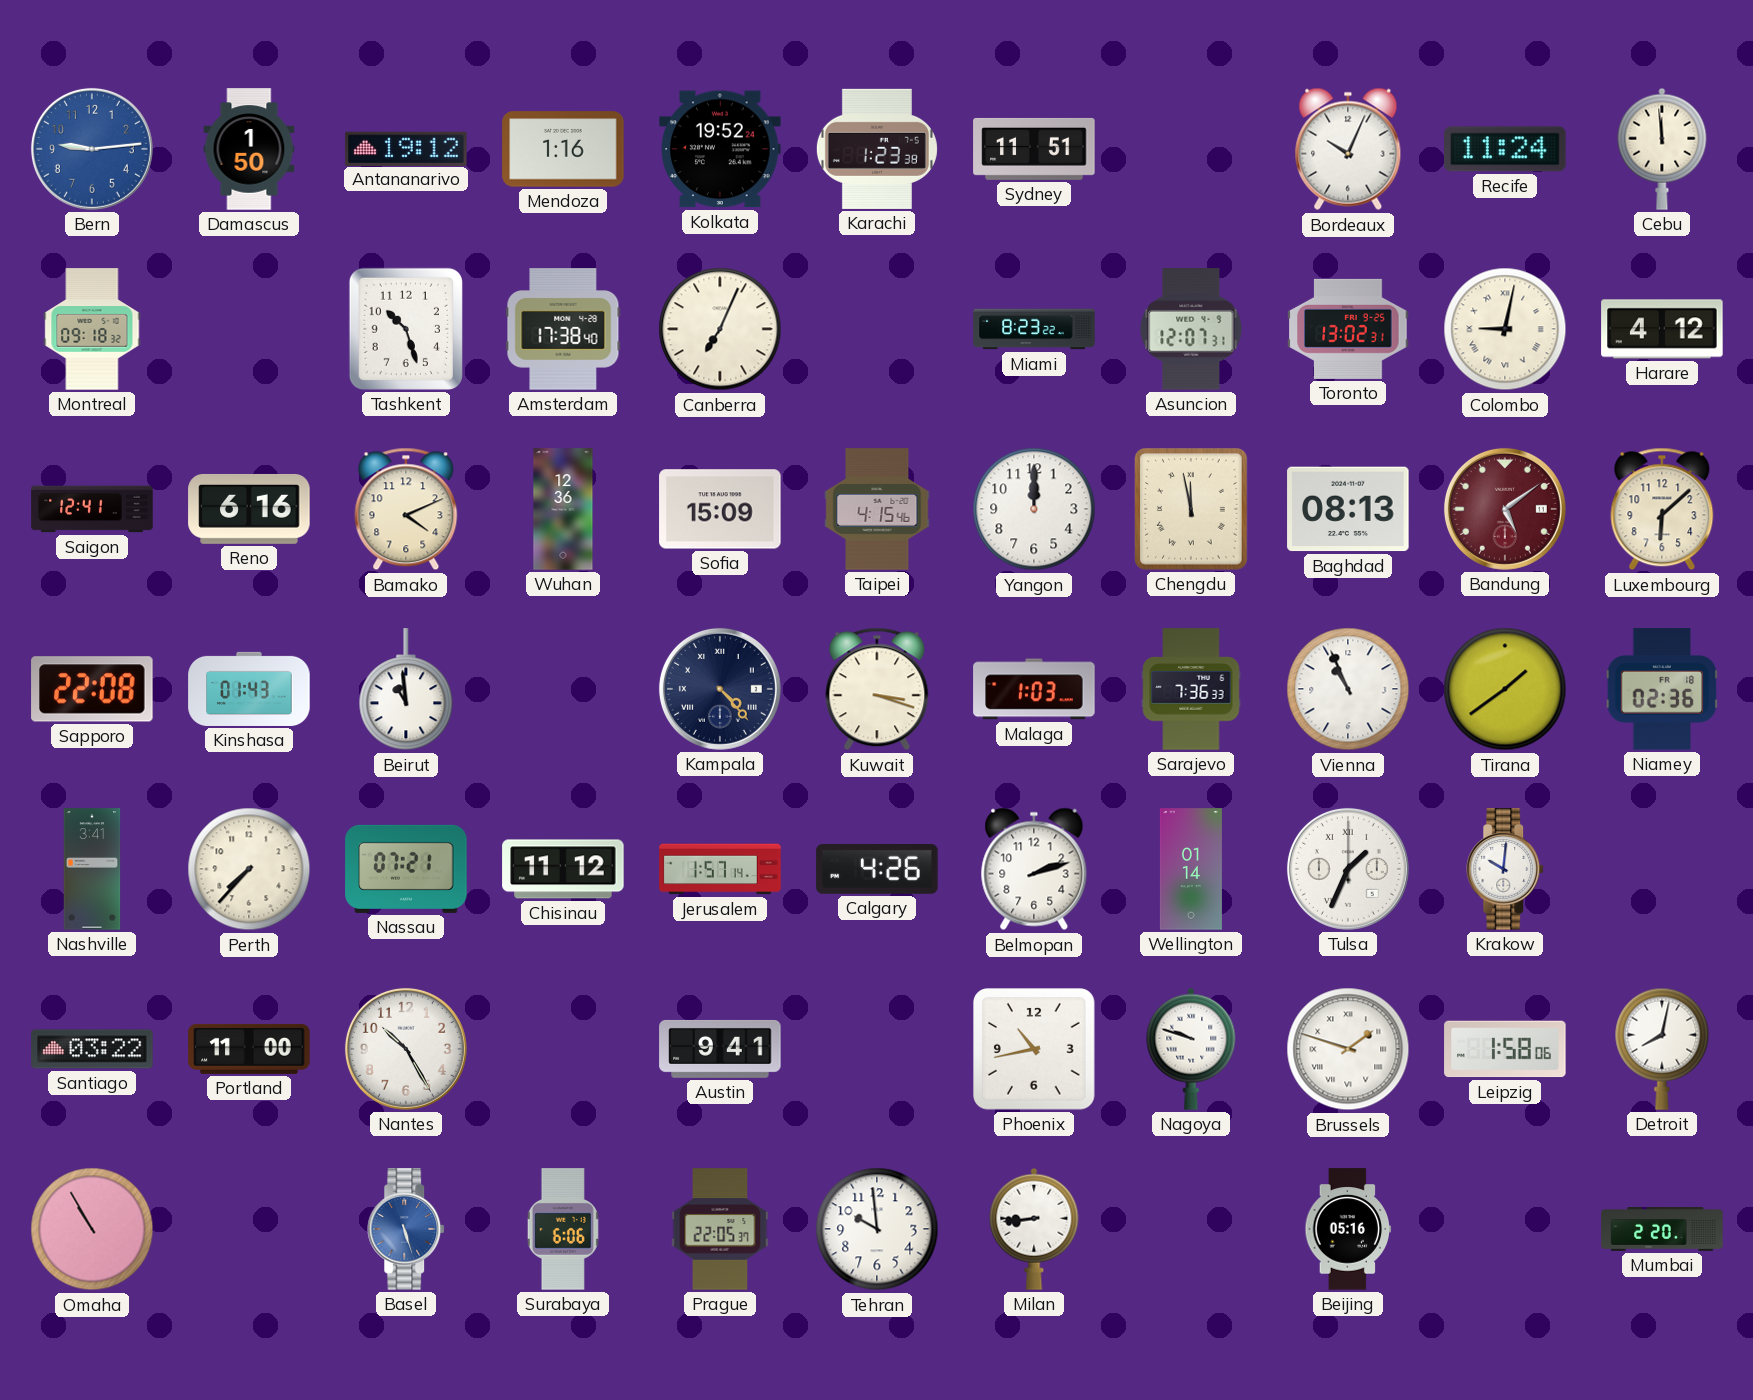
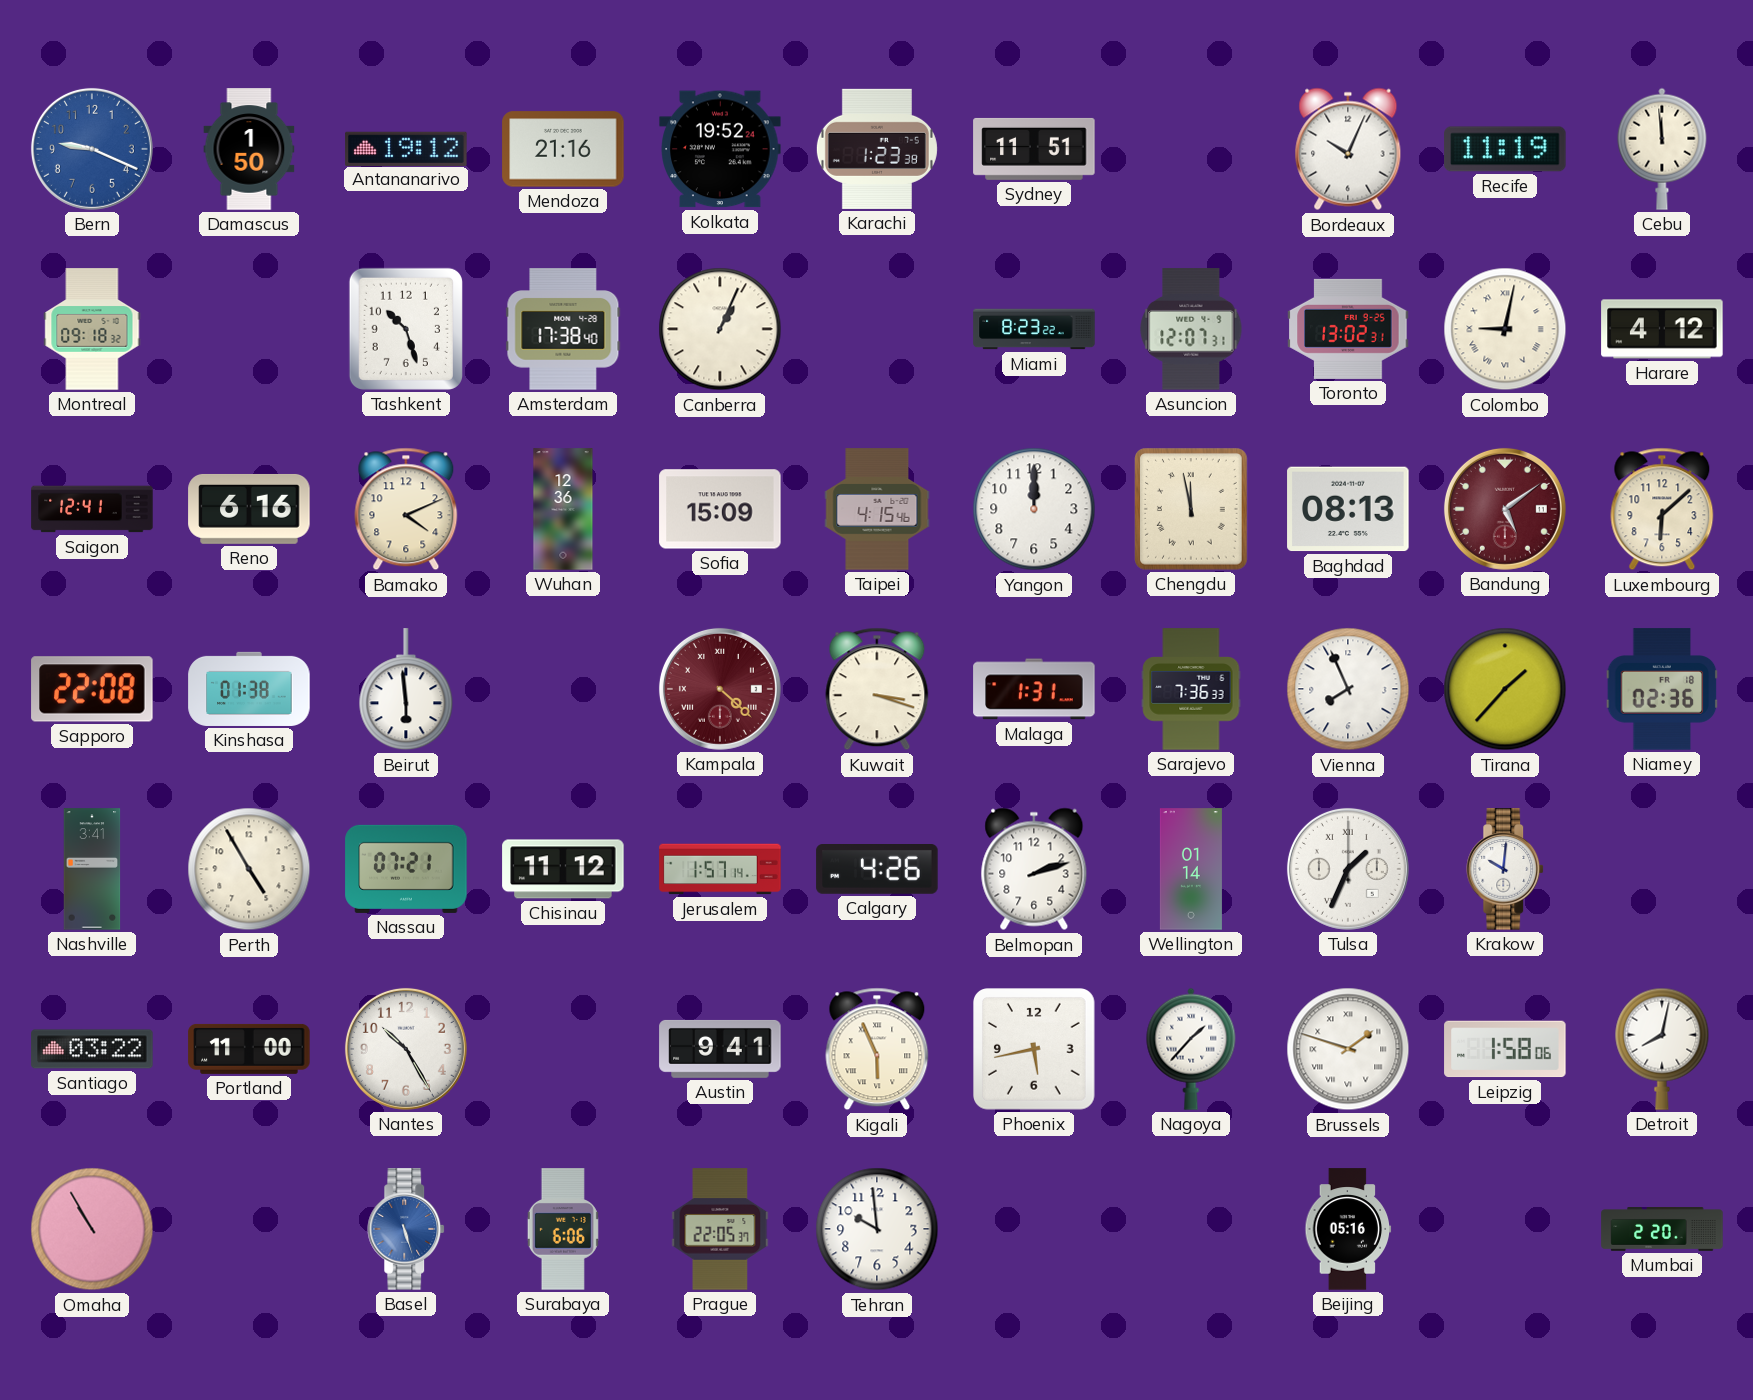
Bern: 9:14 -> 9:19
Mendoza: 1:16 -> 21:16
Recife: 11:24 -> 11:19
Canberra: 7:04 -> 1:04
Kinshasa: 01:43 -> 01:38
Beirut: 10:59 -> 5:59
Kampala: 4:23 -> 4:22
Kampala dial: navy -> burgundy
Malaga: 1:03 -> 1:31
Vienna: 10:56 -> 7:56
Tirana: 1:39 -> 1:37
Perth: 7:37 -> 4:55
Kigali: none -> 5:56
Phoenix: 10:43 -> 5:43
Nagoya: 9:48 -> 1:37
Milan: 8:44 -> none
